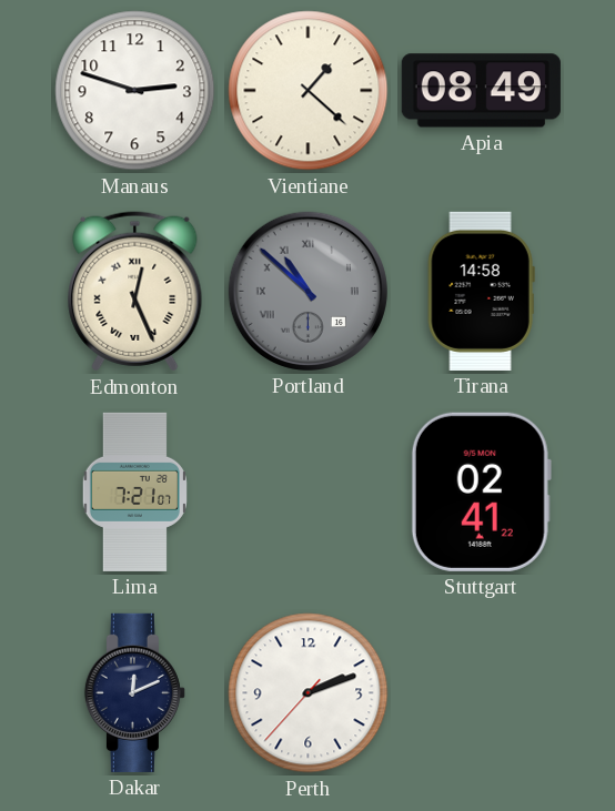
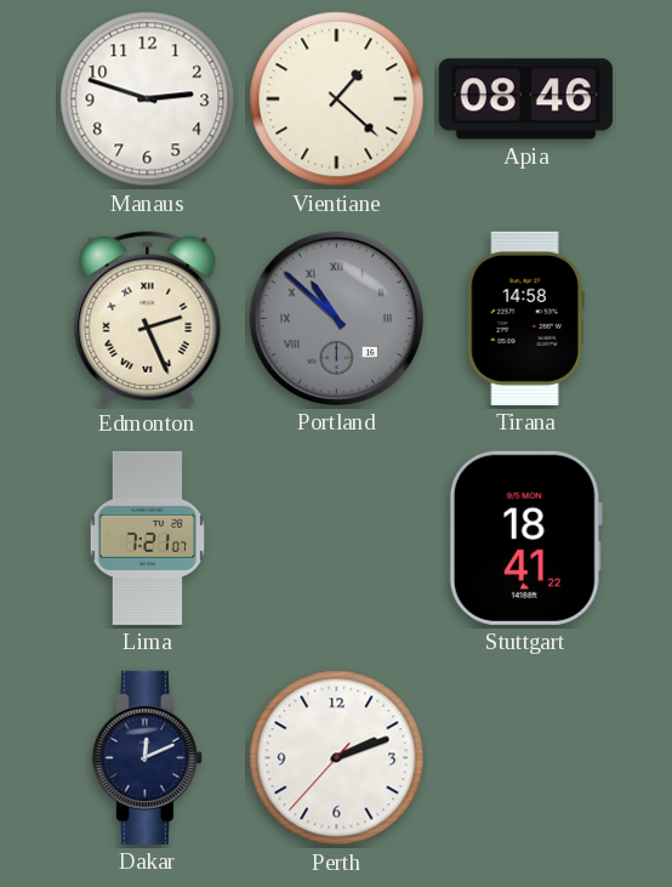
Apia: 08:49 -> 08:46
Edmonton: 12:26 -> 2:26
Stuttgart: 02:41 -> 18:41
